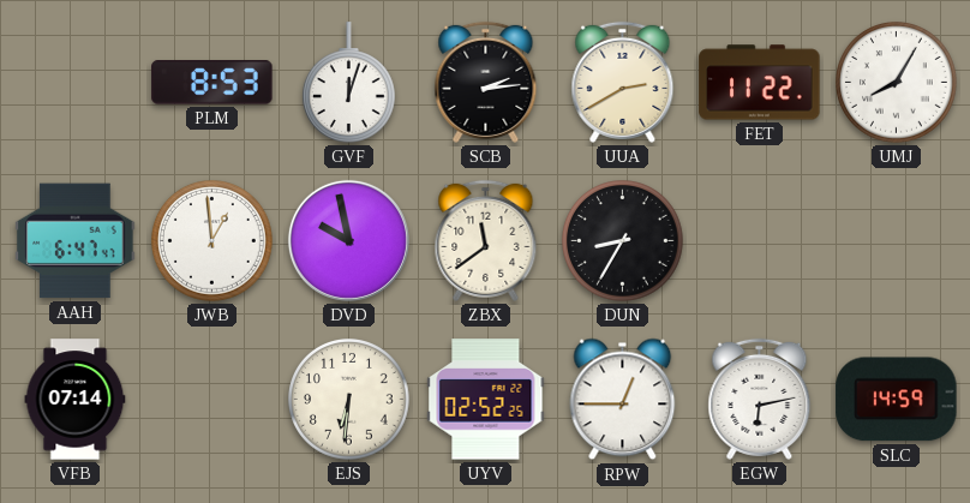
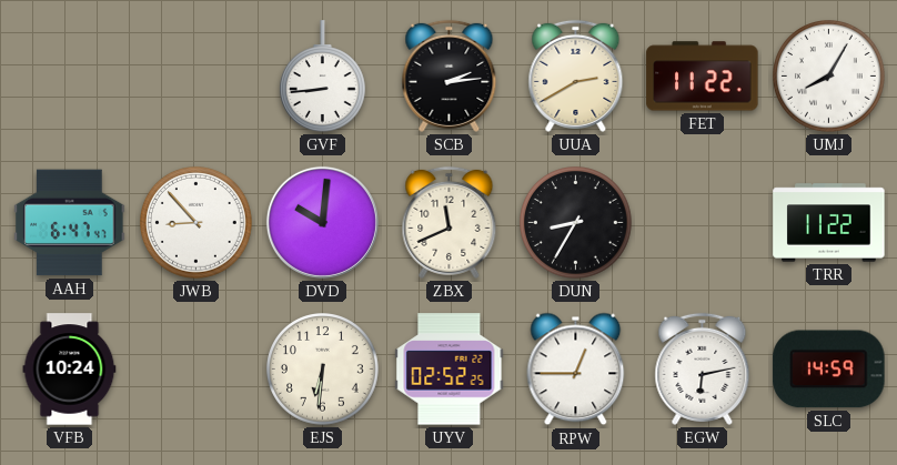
PLM: 8:53 -> none
GVF: 12:03 -> 8:44
JWB: 12:59 -> 8:53
DVD: 9:58 -> 10:01
ZBX: 11:39 -> 11:41
TRR: none -> 11:22
VFB: 07:14 -> 10:24
